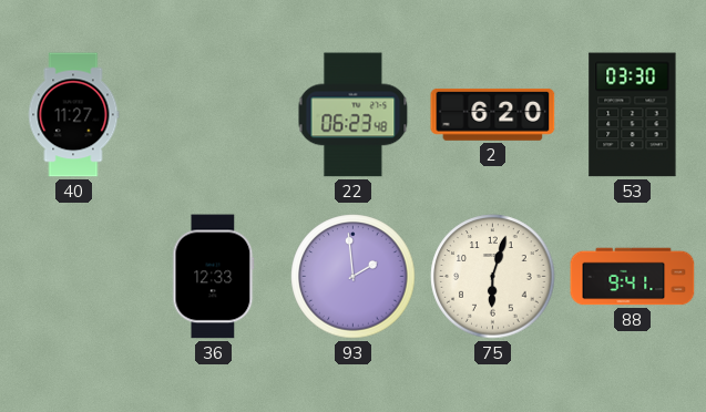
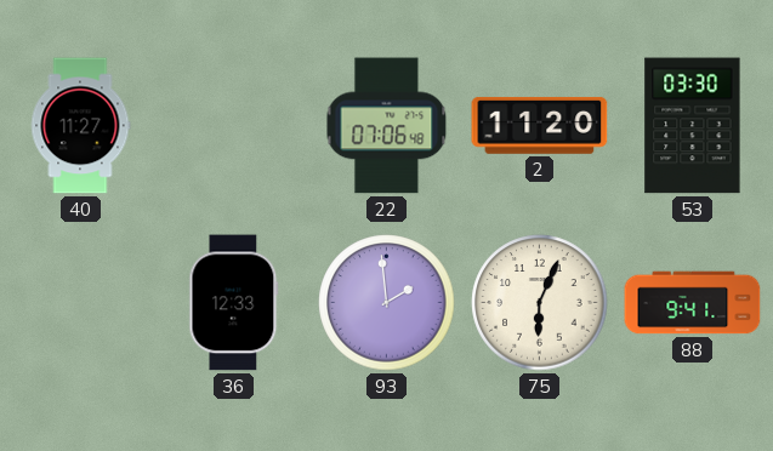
22: 06:23 -> 07:06
2: 6:20 -> 11:20
75: 6:03 -> 6:04
